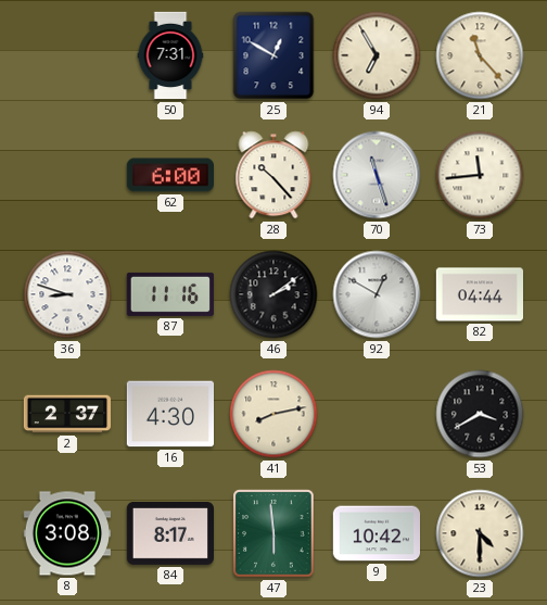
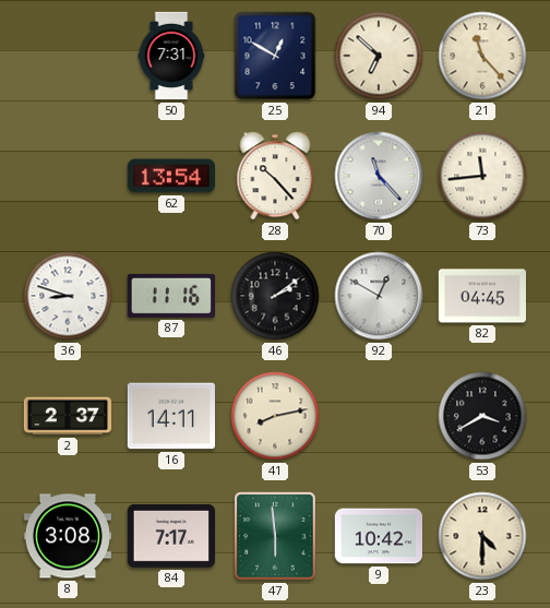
94: 6:55 -> 6:52
62: 6:00 -> 13:54
70: 11:27 -> 11:23
82: 04:44 -> 04:45
16: 4:30 -> 14:11
84: 8:17 -> 7:17
